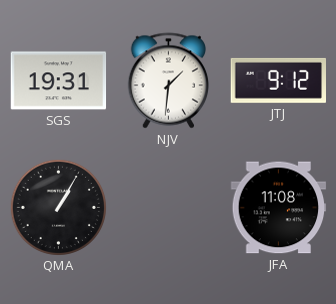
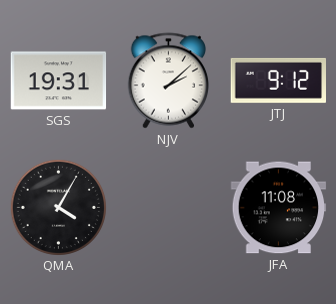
NJV: 1:31 -> 2:08
QMA: 1:05 -> 4:05
